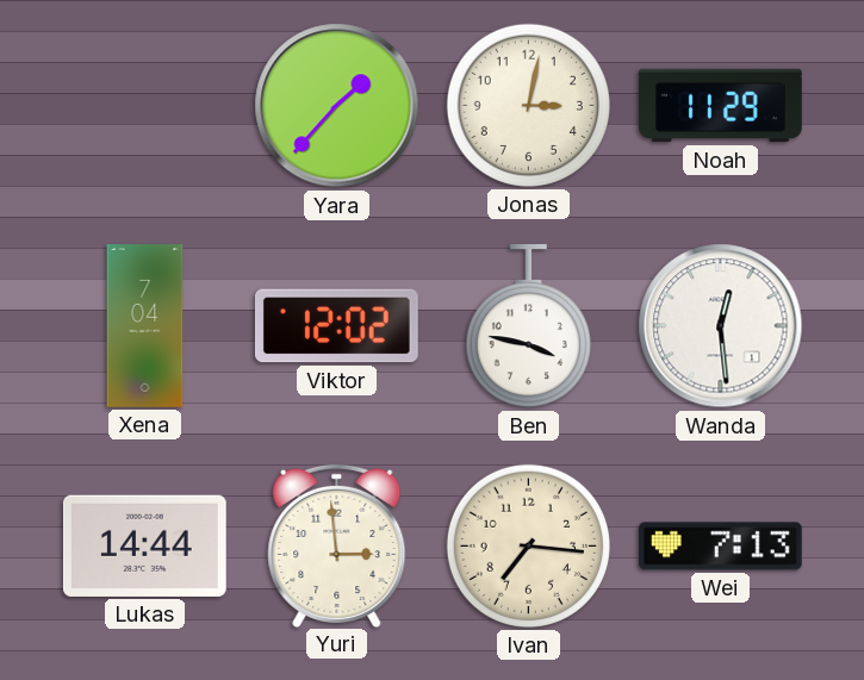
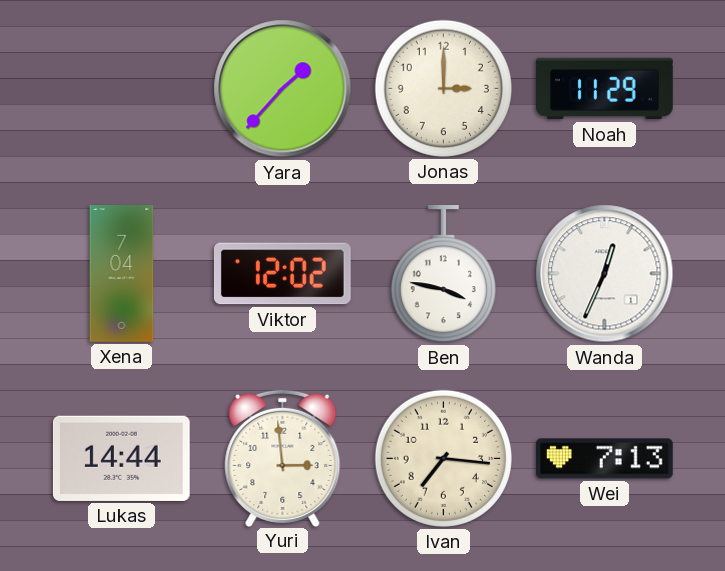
Jonas: 3:02 -> 3:00
Wanda: 12:29 -> 12:34
